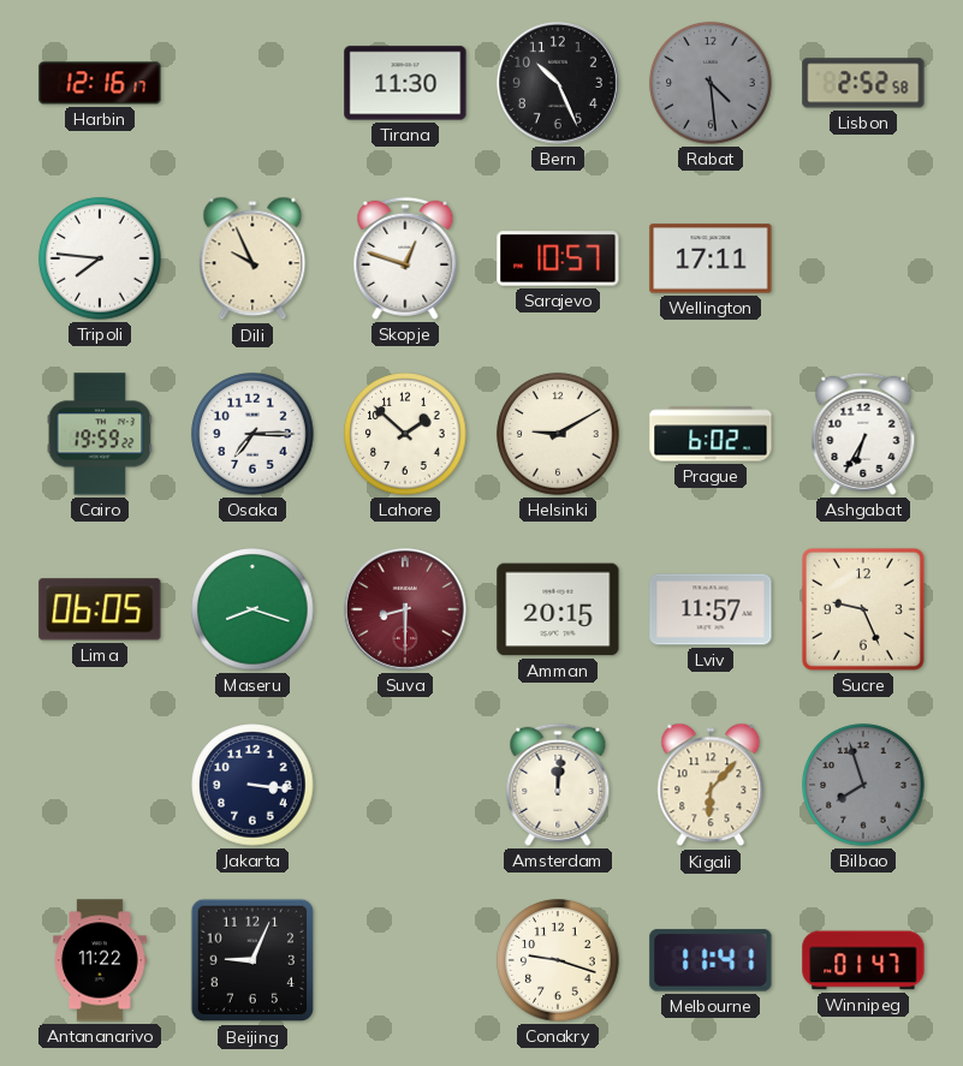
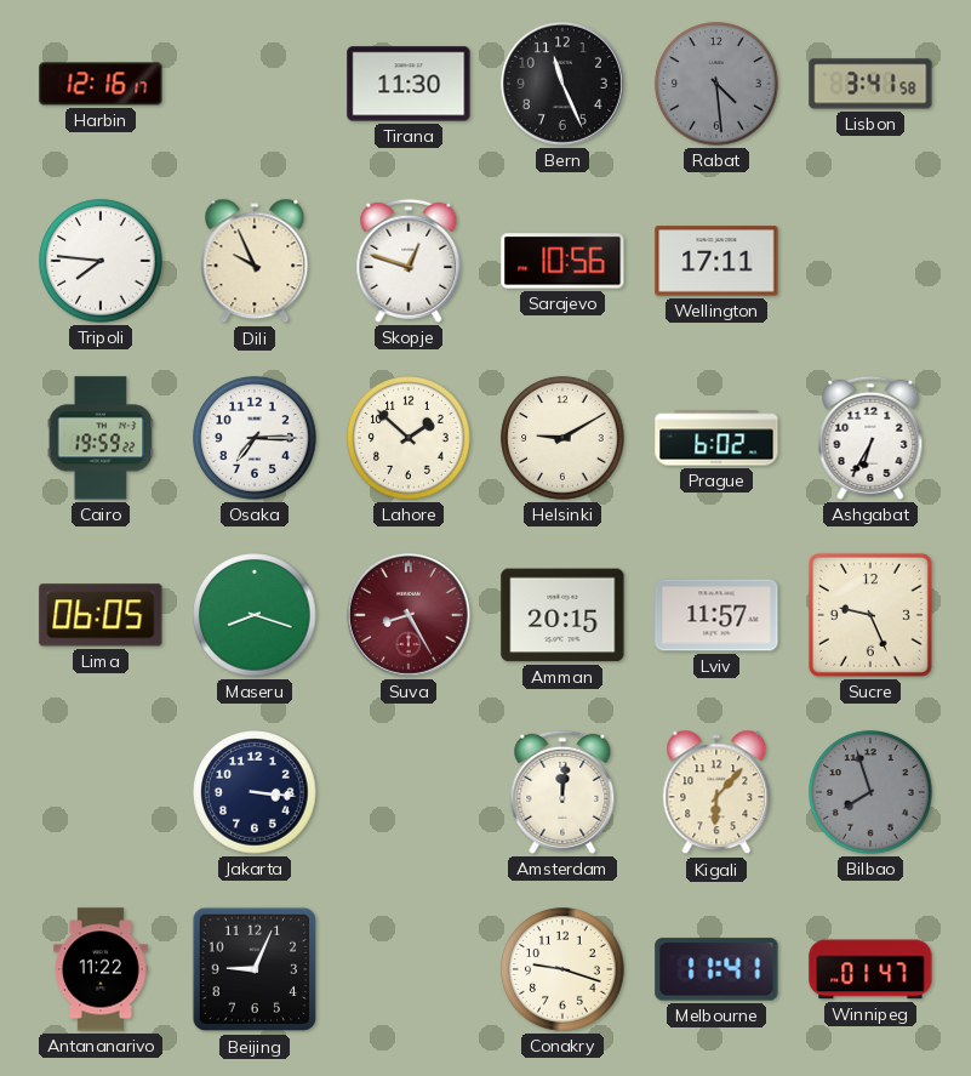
Bern: 10:26 -> 11:26
Lisbon: 2:52 -> 3:41
Sarajevo: 10:57 -> 10:56
Suva: 8:30 -> 8:25
